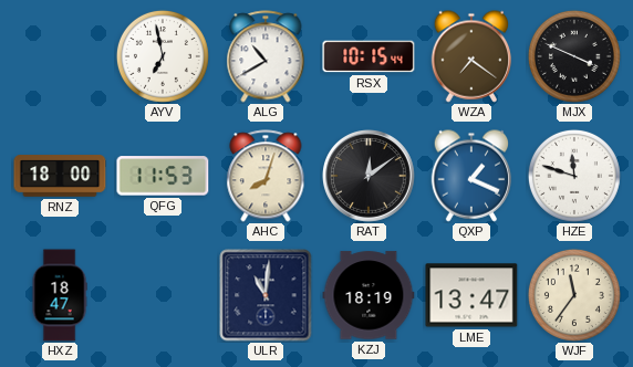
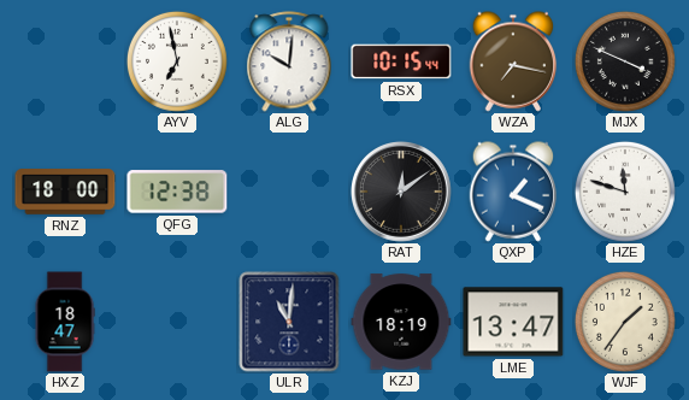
ALG: 10:40 -> 10:01
WZA: 7:21 -> 7:17
QFG: 11:53 -> 12:38
AHC: 8:03 -> none
WJF: 11:36 -> 1:36
